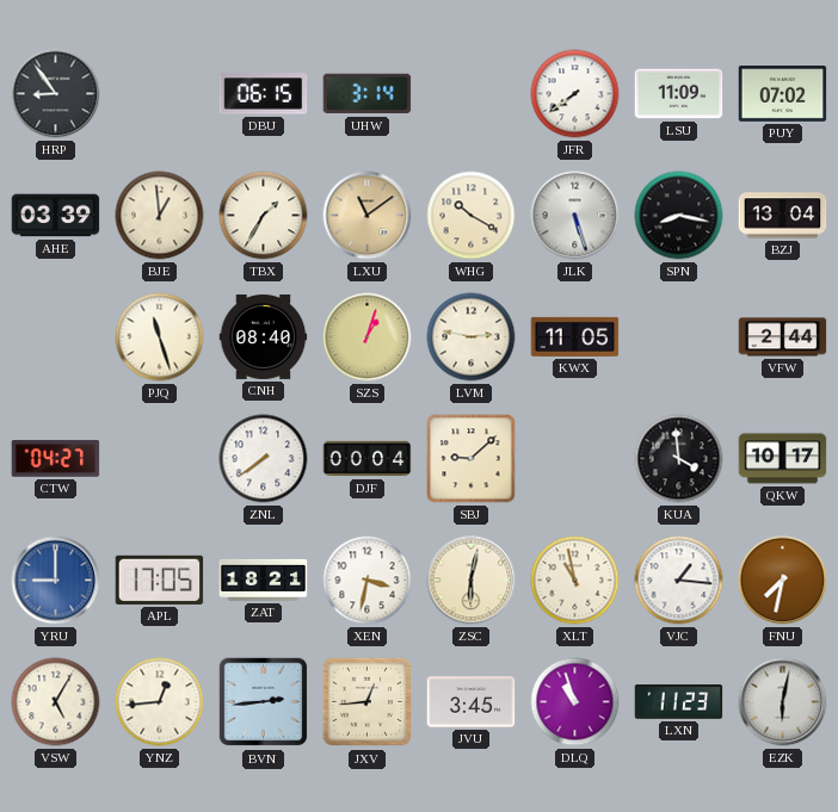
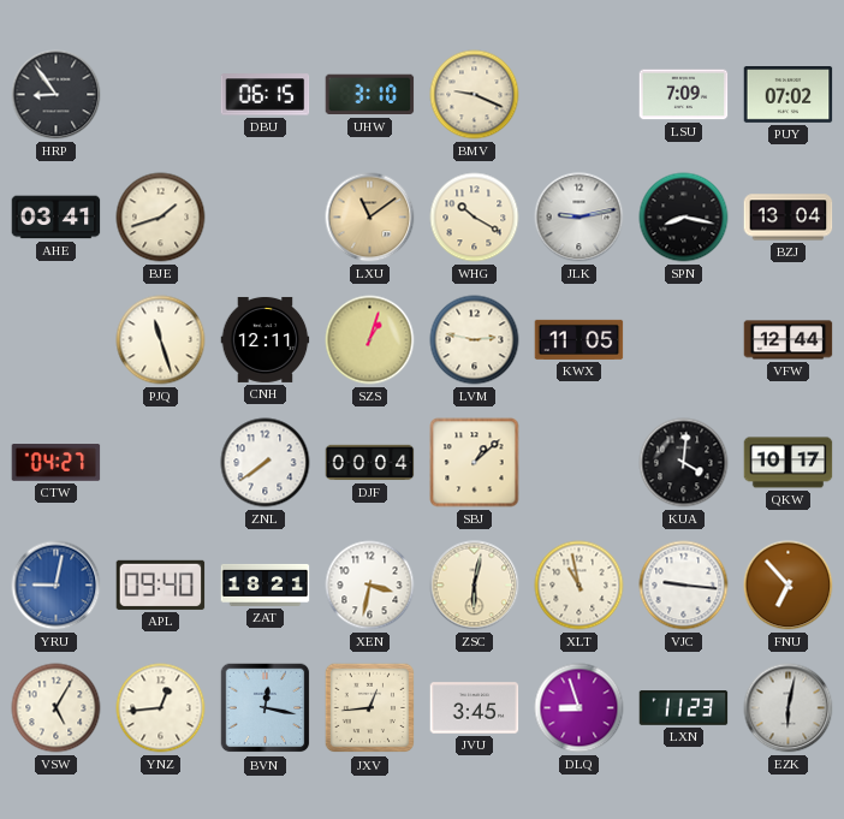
UHW: 3:14 -> 3:10
BMV: none -> 9:19
JFR: 7:39 -> none
LSU: 11:09 -> 7:09
AHE: 03:39 -> 03:41
BJE: 12:59 -> 1:42
TBX: 1:35 -> none
JLK: 5:27 -> 9:13
CNH: 08:40 -> 12:11
VFW: 2:44 -> 12:44
SBJ: 9:08 -> 1:08
KUA: 3:59 -> 4:01
YRU: 9:00 -> 9:02
APL: 17:05 -> 09:40
VJC: 1:16 -> 9:16
FNU: 7:32 -> 6:53
BVN: 2:44 -> 12:17
DLQ: 10:57 -> 8:57
